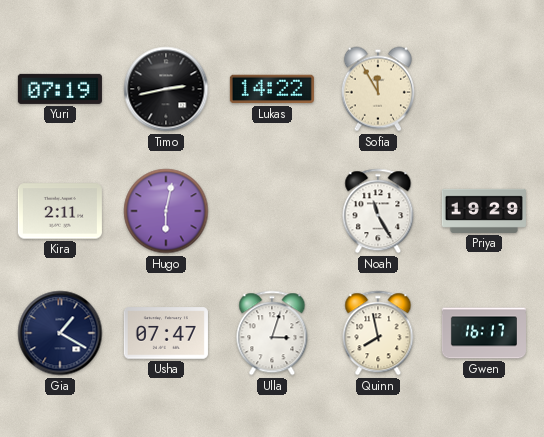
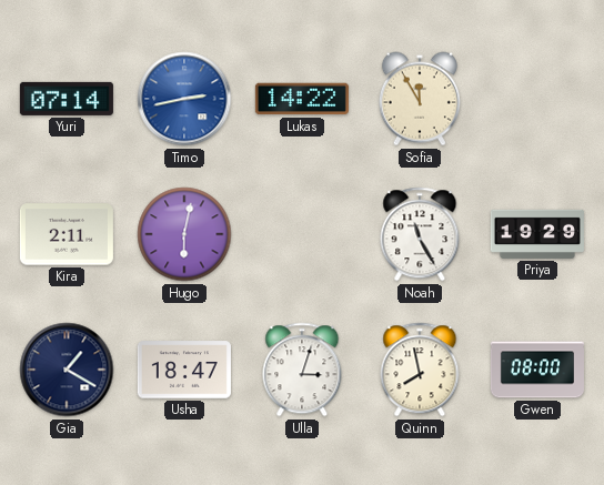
Yuri: 07:19 -> 07:14
Timo dial: black -> blue
Usha: 07:47 -> 18:47
Gwen: 16:17 -> 08:00
